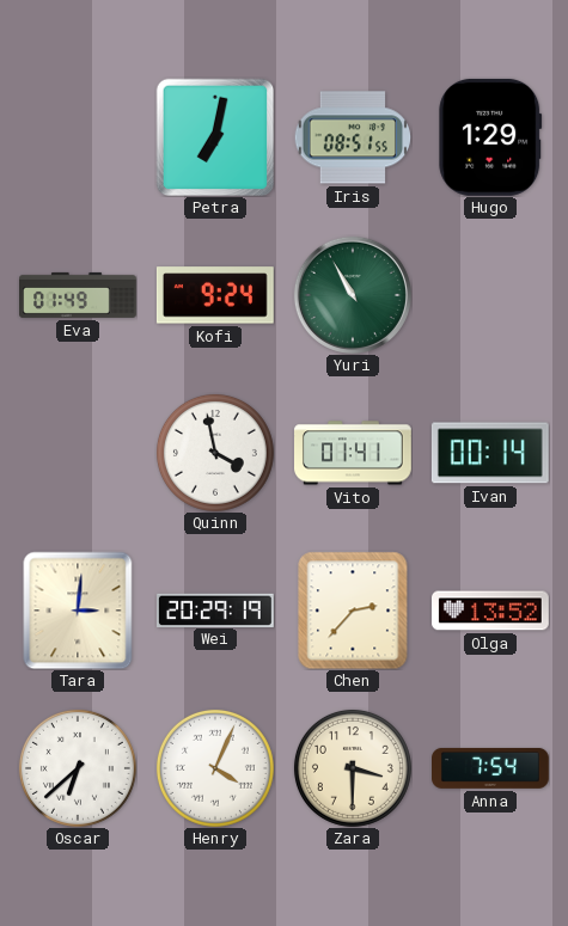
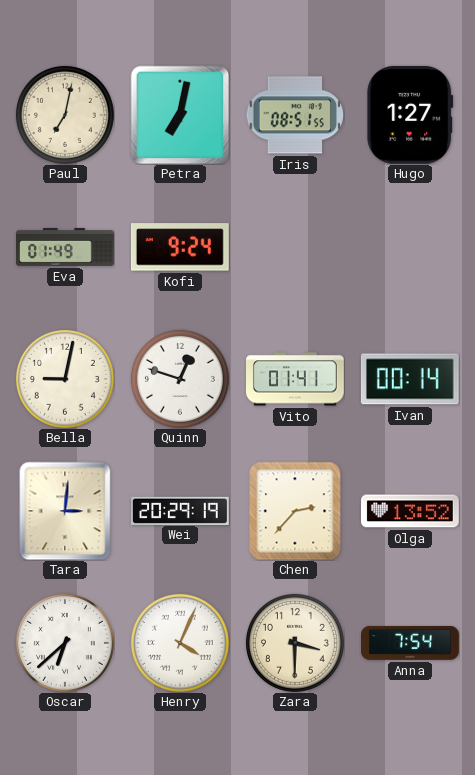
Paul: none -> 7:02
Hugo: 1:29 -> 1:27
Yuri: 10:55 -> none
Bella: none -> 9:02
Quinn: 3:58 -> 12:48
